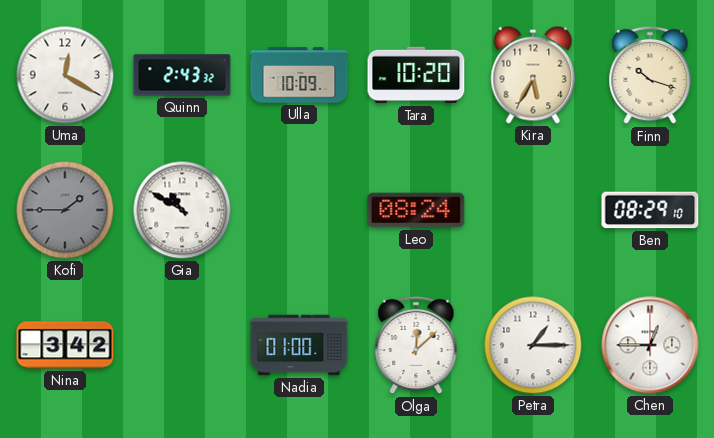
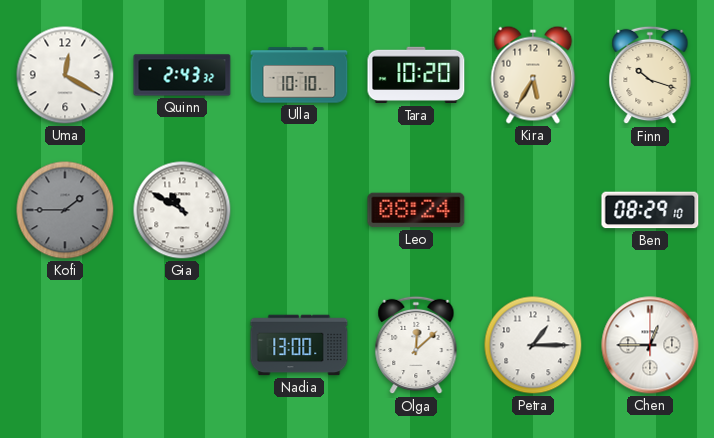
Ulla: 10:09 -> 10:10
Nina: 3:42 -> none
Nadia: 01:00 -> 13:00
